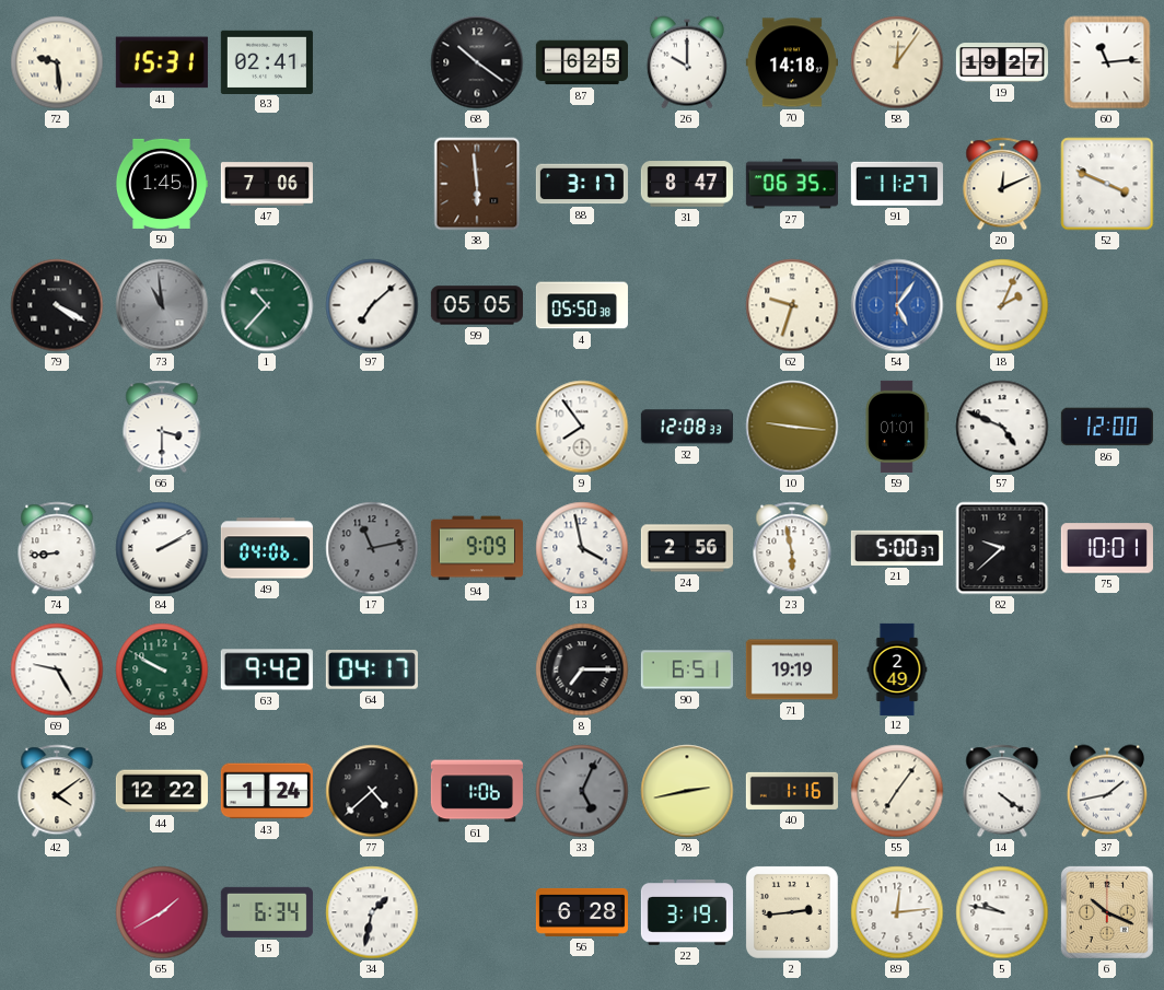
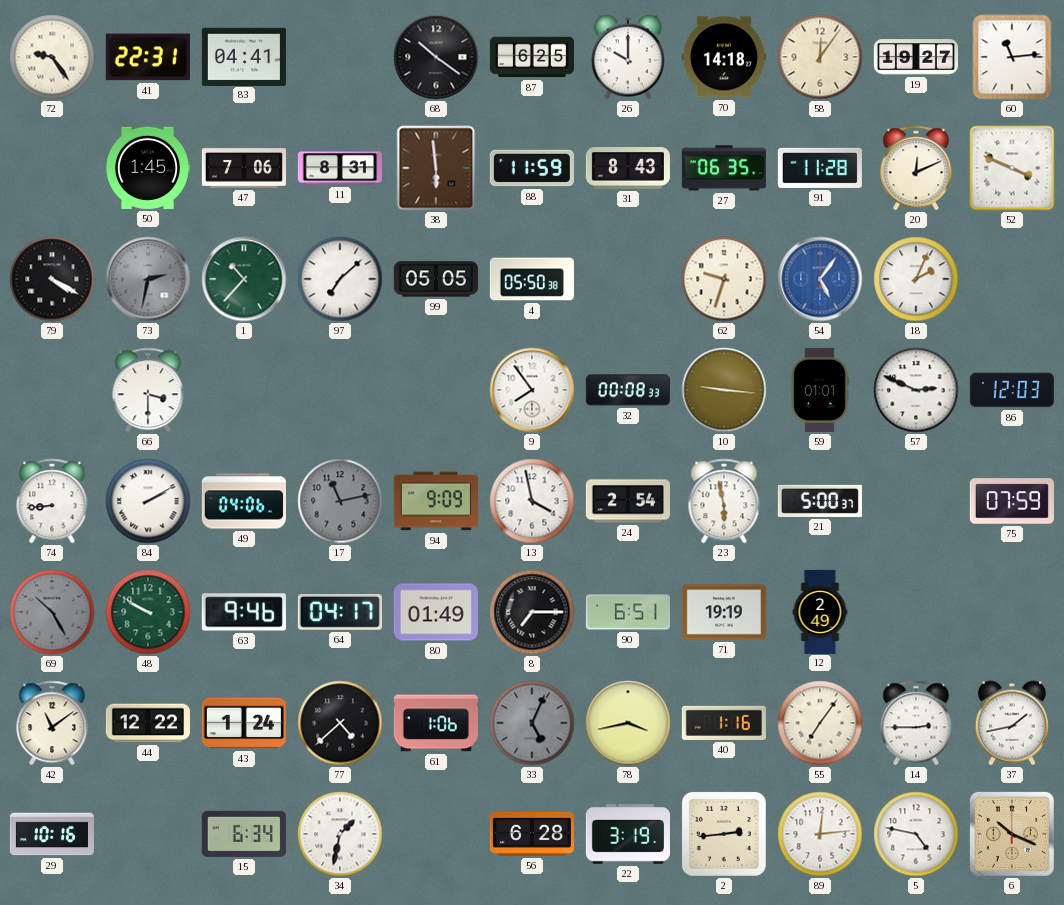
72: 9:29 -> 9:24
41: 15:31 -> 22:31
83: 02:41 -> 04:41
11: none -> 8:31
88: 3:17 -> 11:59
31: 8:47 -> 8:43
91: 11:27 -> 11:28
73: 10:59 -> 2:32
32: 12:08 -> 00:08
57: 4:49 -> 2:49
86: 12:00 -> 12:03
24: 2:56 -> 2:54
82: 9:38 -> none
75: 10:01 -> 07:59
69: 9:25 -> 10:25
69 dial: white -> grey
63: 9:42 -> 9:46
80: none -> 01:49
42: 4:09 -> 11:09
78: 2:43 -> 3:43
14: 4:21 -> 2:45
29: none -> 10:16
65: 1:40 -> none
5: 9:47 -> 4:47
